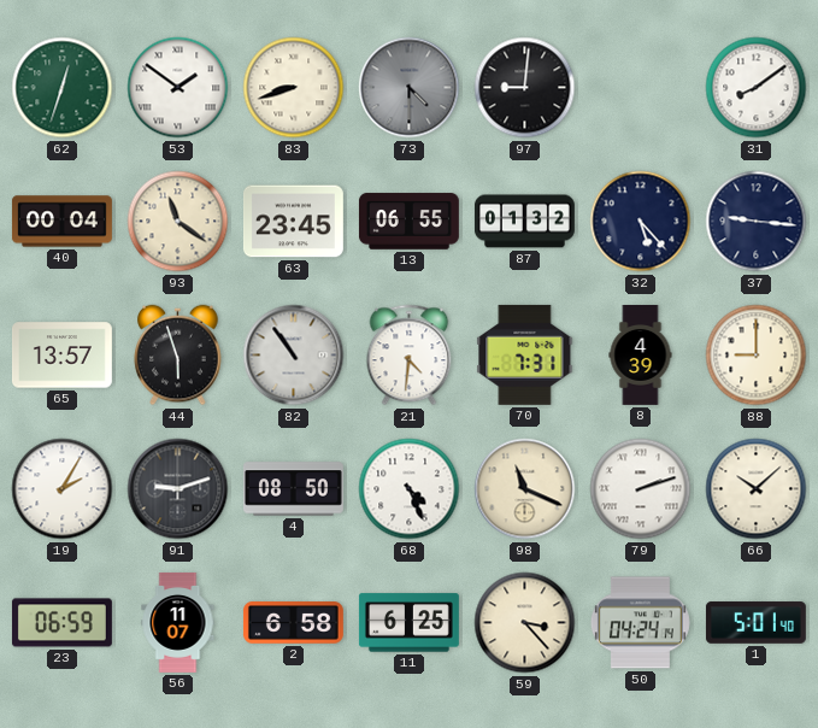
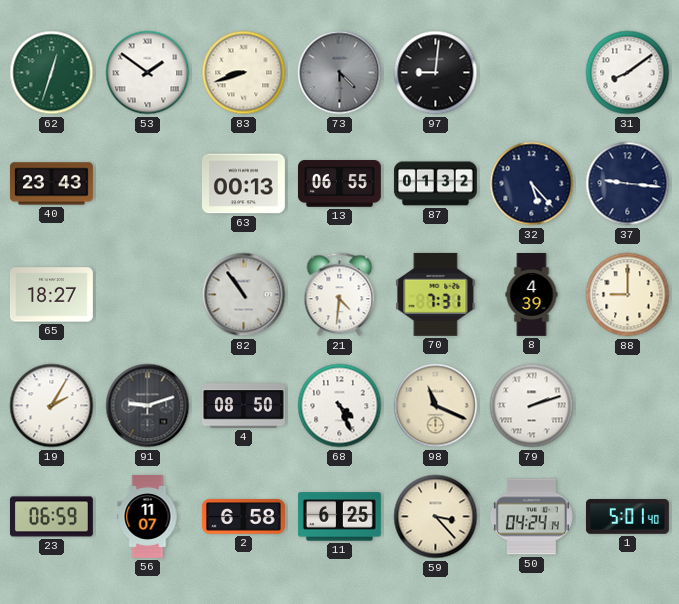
40: 00:04 -> 23:43
93: 11:21 -> none
63: 23:45 -> 00:13
65: 13:57 -> 18:27
44: 5:57 -> none
66: 10:08 -> none
